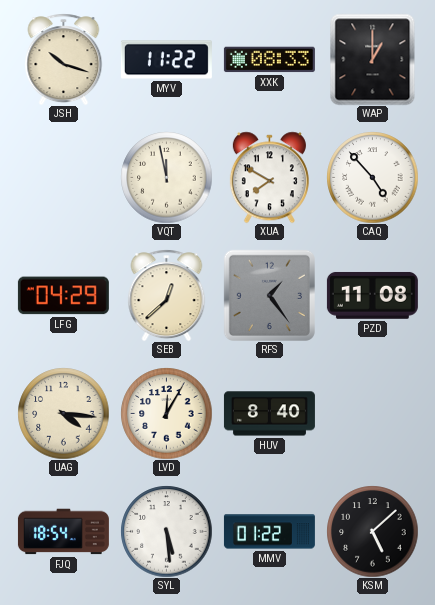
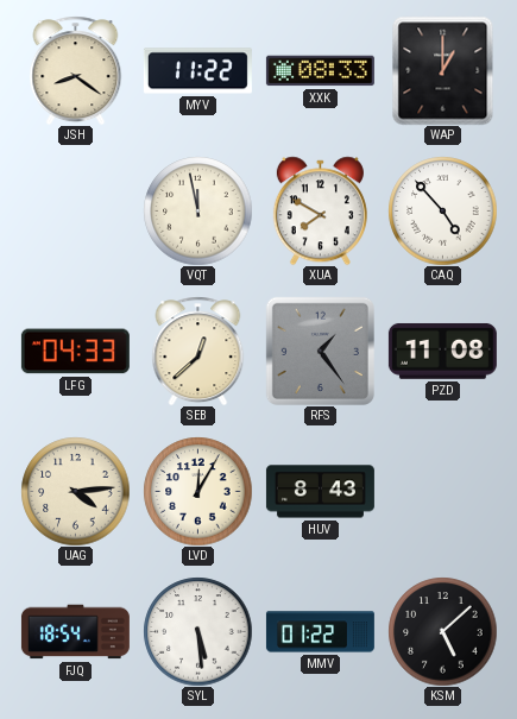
JSH: 10:18 -> 8:21
LFG: 04:29 -> 04:33
UAG: 4:16 -> 4:14
HUV: 8:40 -> 8:43
